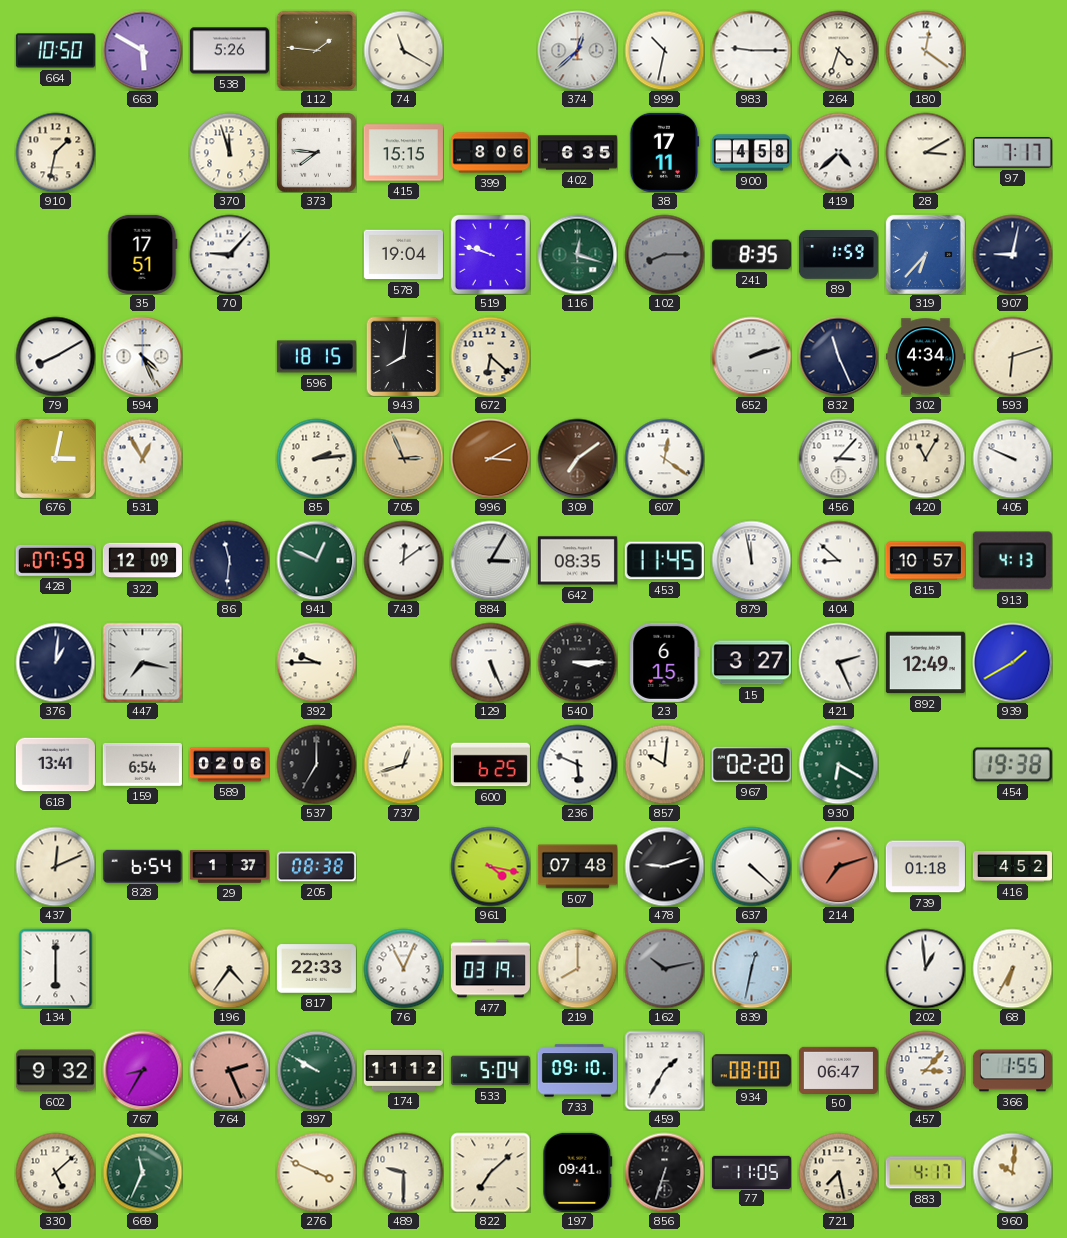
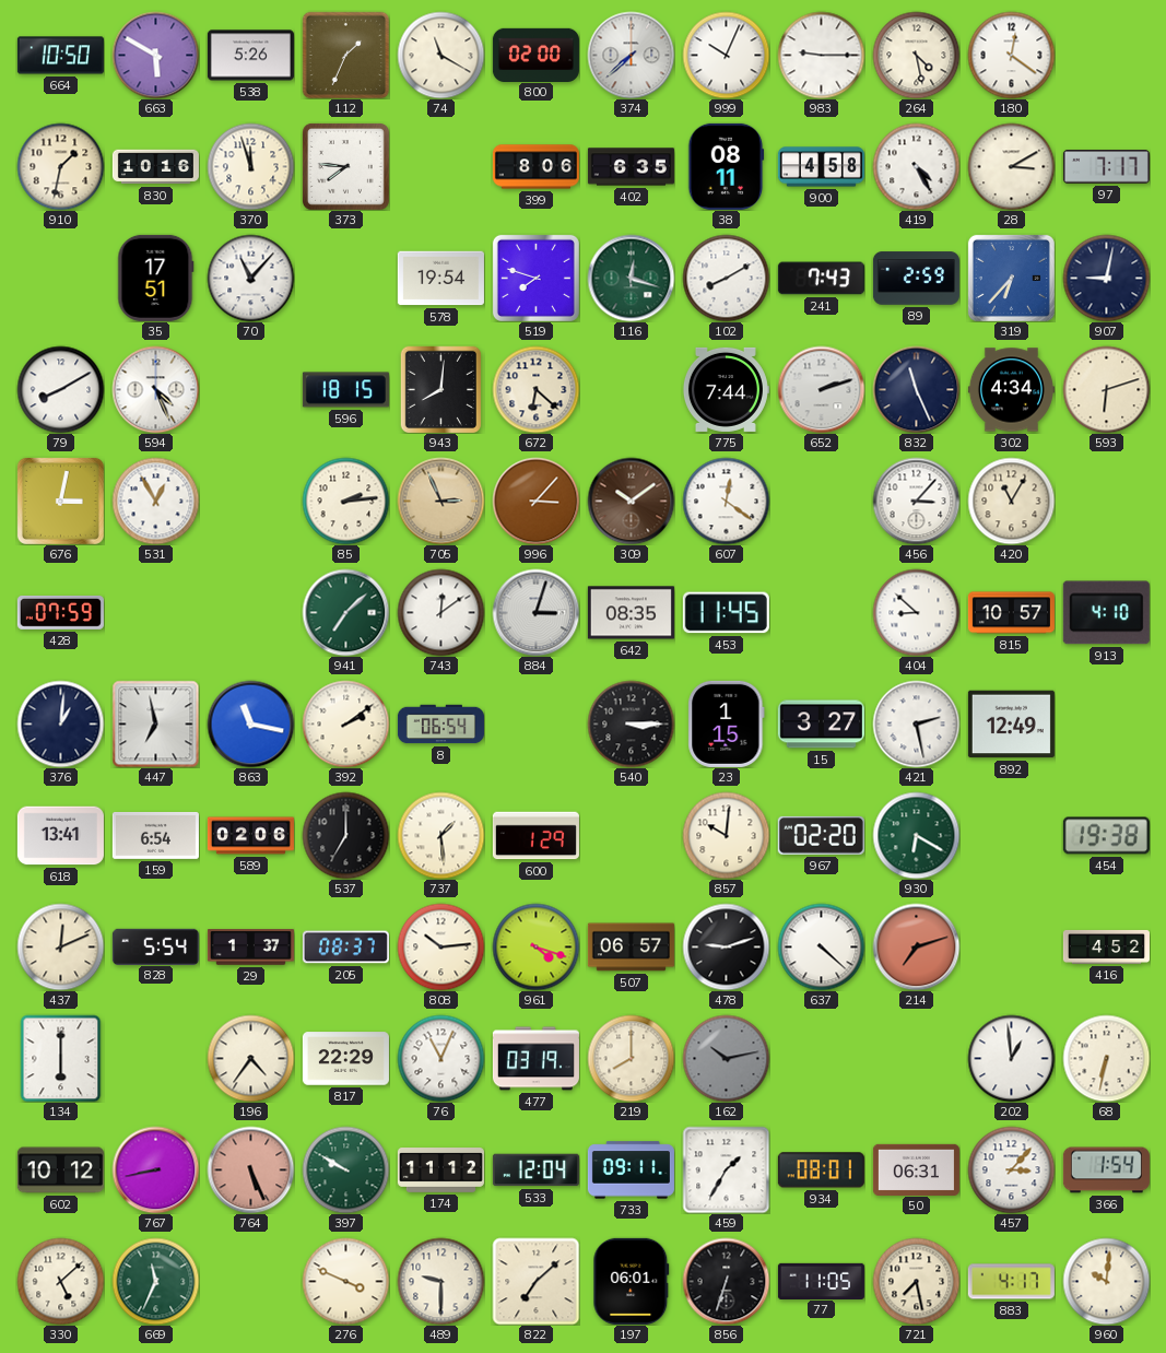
112: 1:46 -> 1:34
800: none -> 02:00
374: 12:38 -> 7:38
999: 10:32 -> 10:04
264: 4:33 -> 4:28
830: none -> 10:16
415: 15:15 -> none
38: 17:11 -> 08:11
419: 4:38 -> 4:25
70: 9:07 -> 11:07
578: 19:04 -> 19:54
519: 9:48 -> 7:48
102: 8:15 -> 8:10
102 dial: grey -> white
241: 8:35 -> 7:43
89: 1:59 -> 2:59
775: none -> 7:44
996: 3:10 -> 3:07
309: 7:09 -> 10:09
405: 9:49 -> none
322: 12:09 -> none
86: 11:31 -> none
941: 12:49 -> 7:08
884: 3:05 -> 3:03
879: 11:58 -> none
913: 4:13 -> 4:10
447: 7:17 -> 6:58
863: none -> 11:17
392: 9:45 -> 2:09
8: none -> 06:54
129: 5:26 -> none
23: 6:15 -> 1:15
421: 2:26 -> 2:28
939: 1:40 -> none
737: 12:42 -> 1:29
600: 6:25 -> 1:29
236: 5:49 -> none
828: 6:54 -> 5:54
205: 08:38 -> 08:37
808: none -> 10:14
961: 4:17 -> 4:18
507: 07:48 -> 06:57
739: 01:18 -> none
817: 22:33 -> 22:29
839: 12:32 -> none
68: 6:35 -> 6:32
602: 9:32 -> 10:12
767: 8:35 -> 8:43
764: 2:26 -> 5:26
533: 5:04 -> 12:04
733: 09:10 -> 09:11
934: 08:00 -> 08:01
50: 06:47 -> 06:31
366: 1:55 -> 1:54
197: 09:41 -> 06:01
